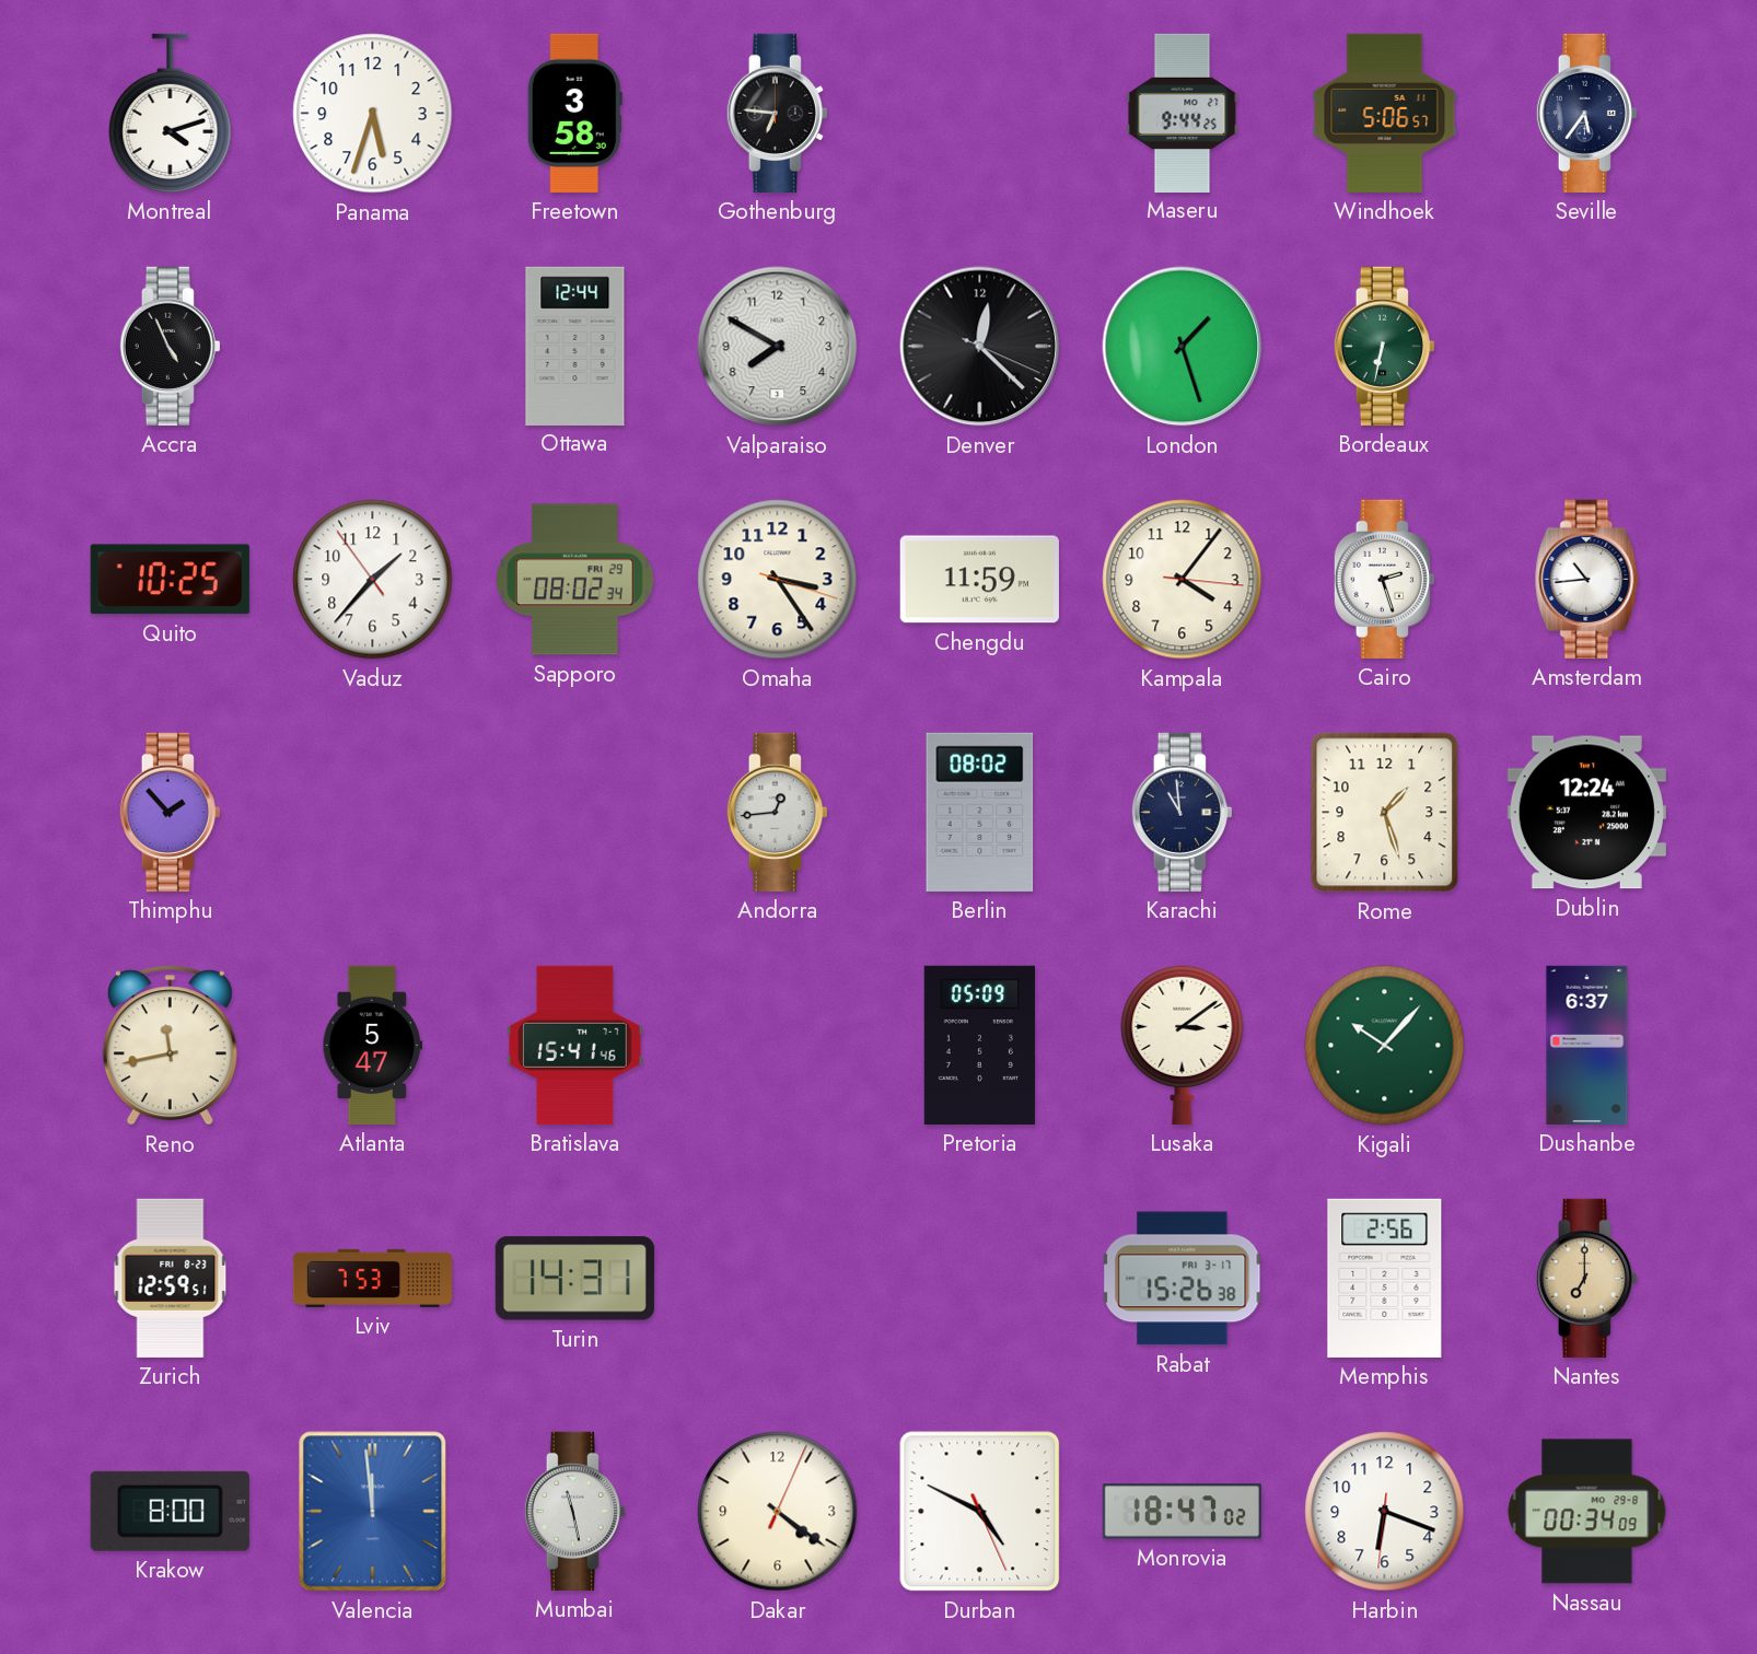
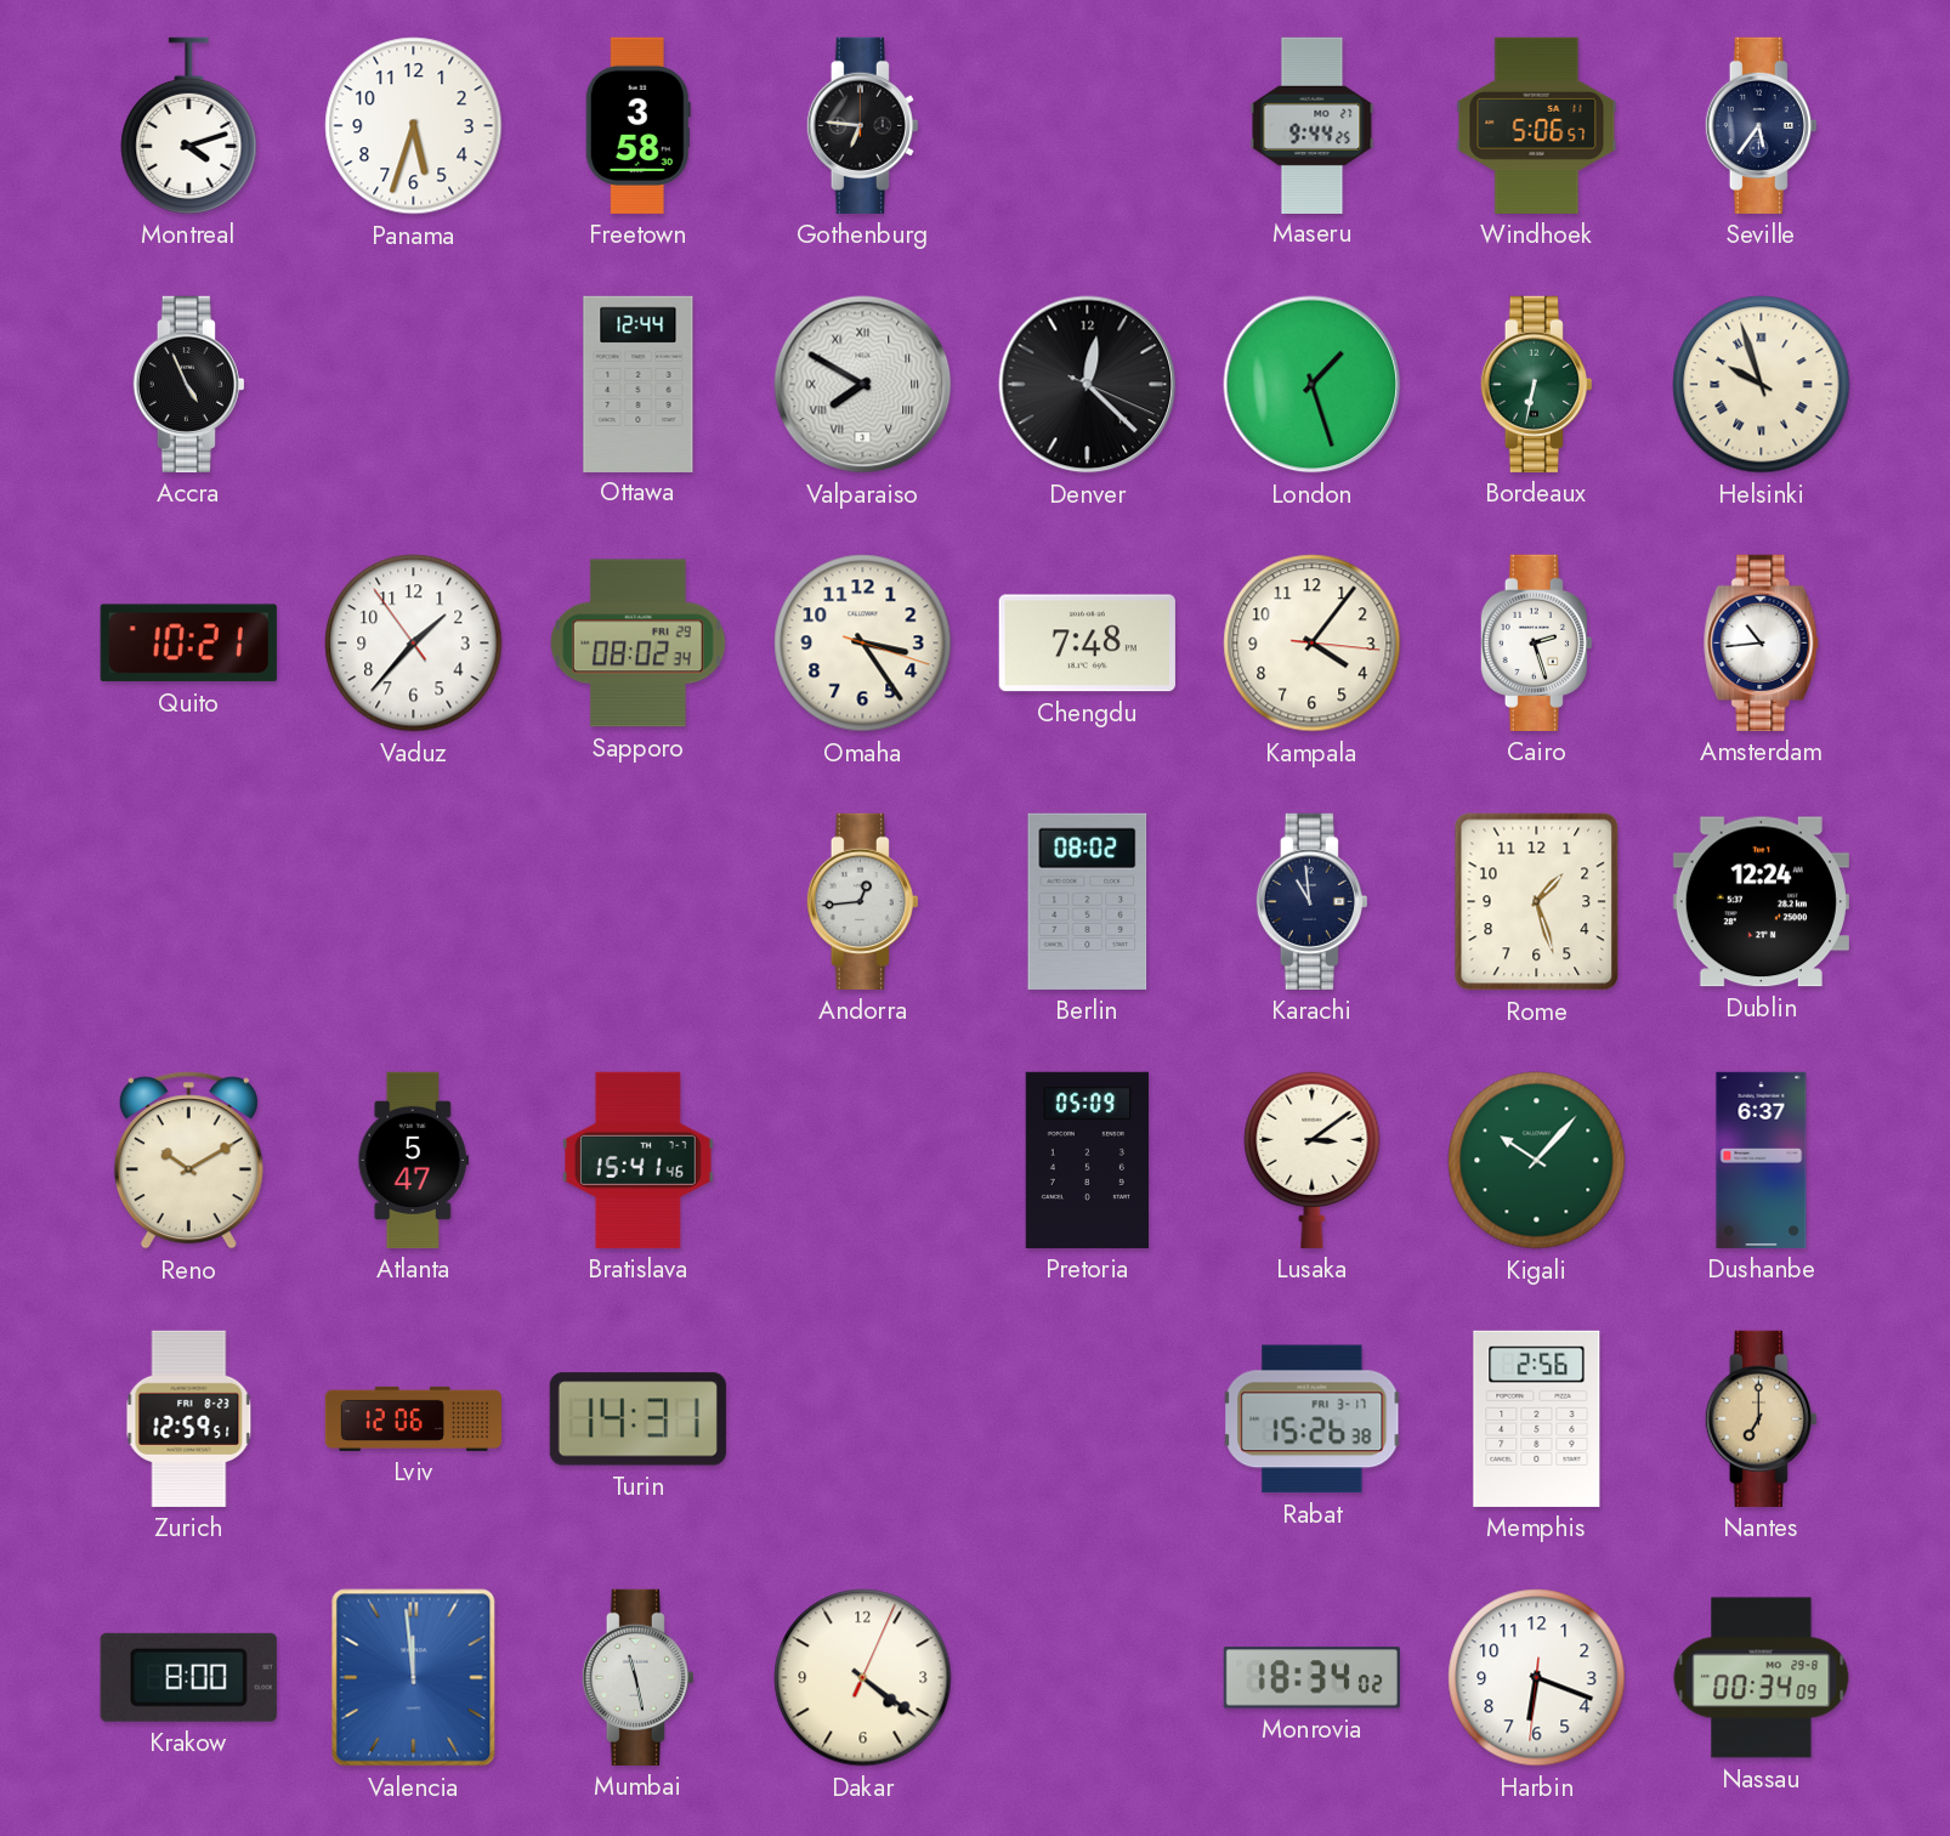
Valparaiso numerals: Arabic -> Roman
Helsinki: none -> 9:57
Quito: 10:25 -> 10:21
Chengdu: 11:59 -> 7:48
Thimphu: 1:53 -> none
Reno: 11:43 -> 10:10
Lviv: 7:53 -> 12:06
Durban: 4:49 -> none
Monrovia: 18:47 -> 18:34
